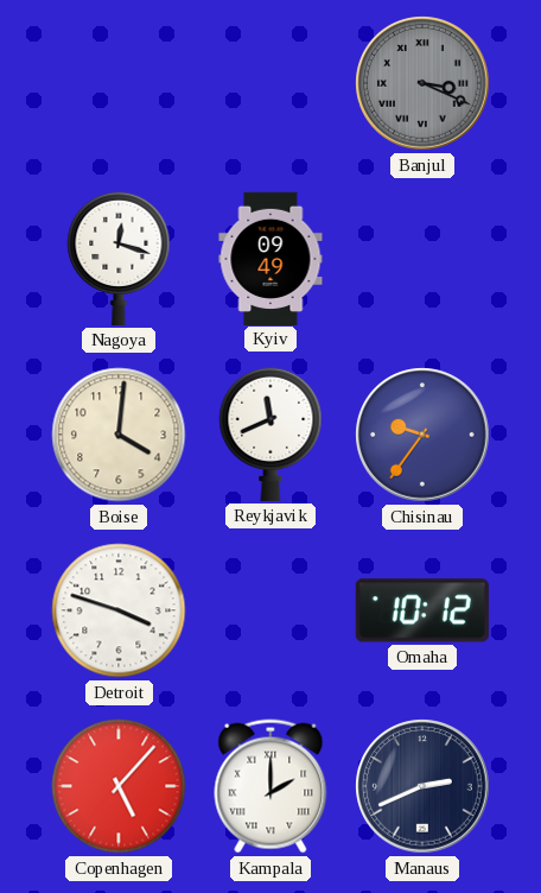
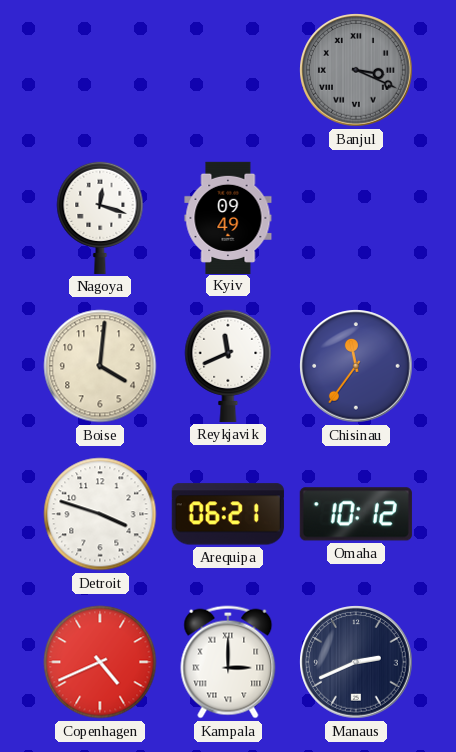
Chisinau: 9:36 -> 11:36
Arequipa: none -> 06:21
Copenhagen: 5:07 -> 4:41
Kampala: 2:00 -> 3:00
